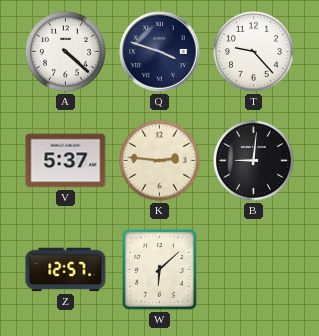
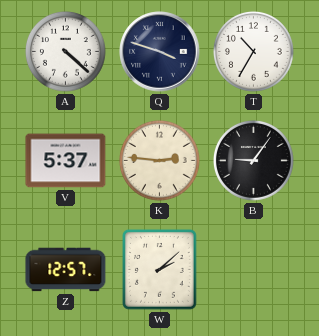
T: 9:23 -> 10:35
B: 9:01 -> 9:06
W: 6:08 -> 2:08
